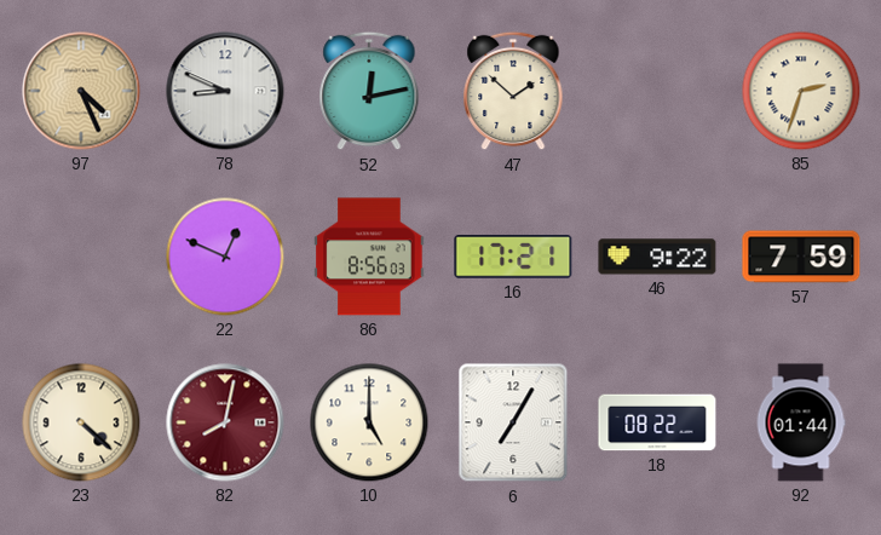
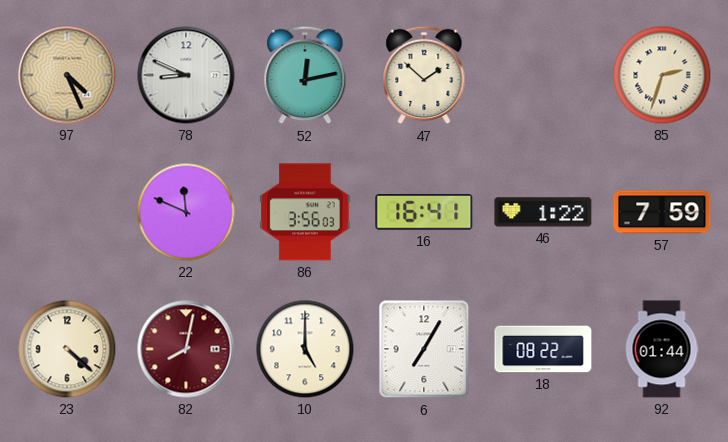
22: 12:49 -> 11:49
86: 8:56 -> 3:56
16: 17:21 -> 16:41
46: 9:22 -> 1:22
